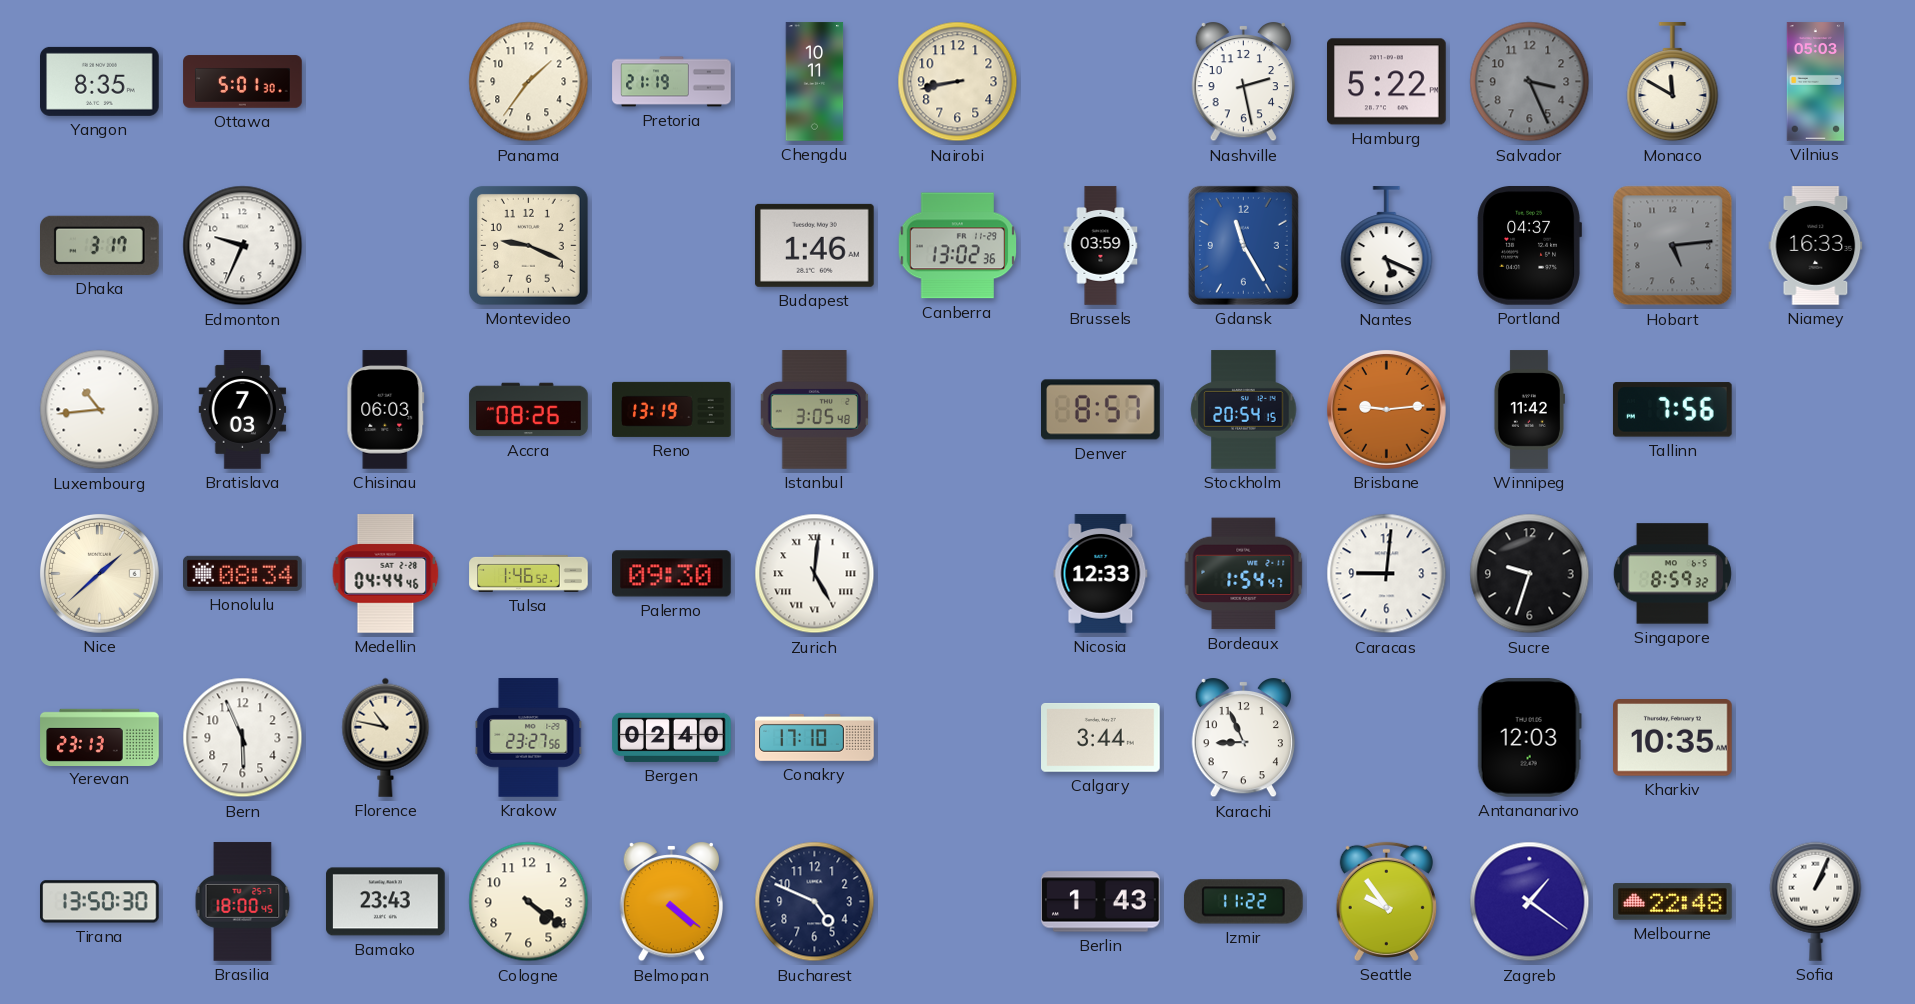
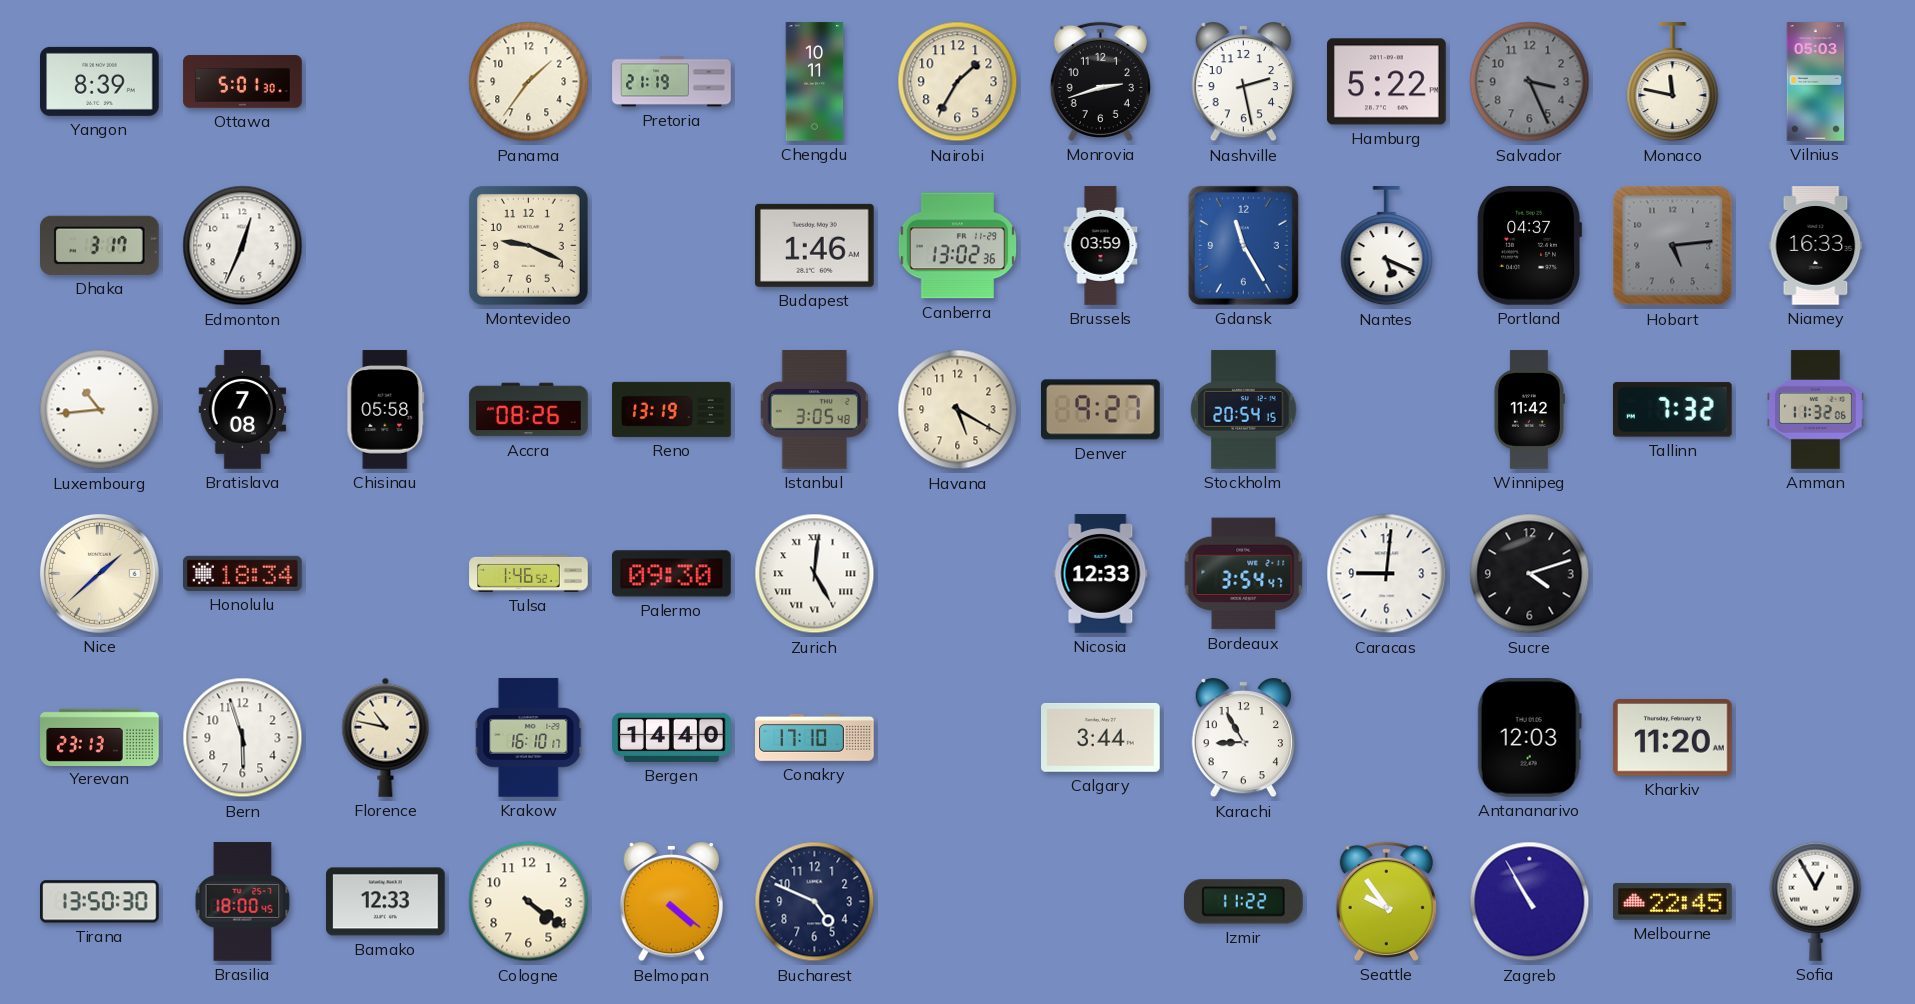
Yangon: 8:35 -> 8:39
Nairobi: 8:43 -> 1:35
Monrovia: none -> 2:42
Monaco: 11:50 -> 11:47
Edmonton: 9:34 -> 12:34
Bratislava: 7:03 -> 7:08
Chisinau: 06:03 -> 05:58
Havana: none -> 5:20
Denver: 8:57 -> 9:27
Brisbane: 9:14 -> none
Tallinn: 7:56 -> 7:32
Amman: none -> 11:32
Honolulu: 08:34 -> 18:34
Medellin: 04:44 -> none
Bordeaux: 1:54 -> 3:54
Sucre: 9:33 -> 4:12
Singapore: 8:59 -> none
Bern: 5:56 -> 5:57
Krakow: 23:27 -> 16:10
Bergen: 02:40 -> 14:40
Karachi: 8:56 -> 8:55
Kharkiv: 10:35 -> 11:20
Bamako: 23:43 -> 12:33
Berlin: 1:43 -> none
Zagreb: 1:21 -> 10:55
Melbourne: 22:48 -> 22:45
Sofia: 1:04 -> 12:55
